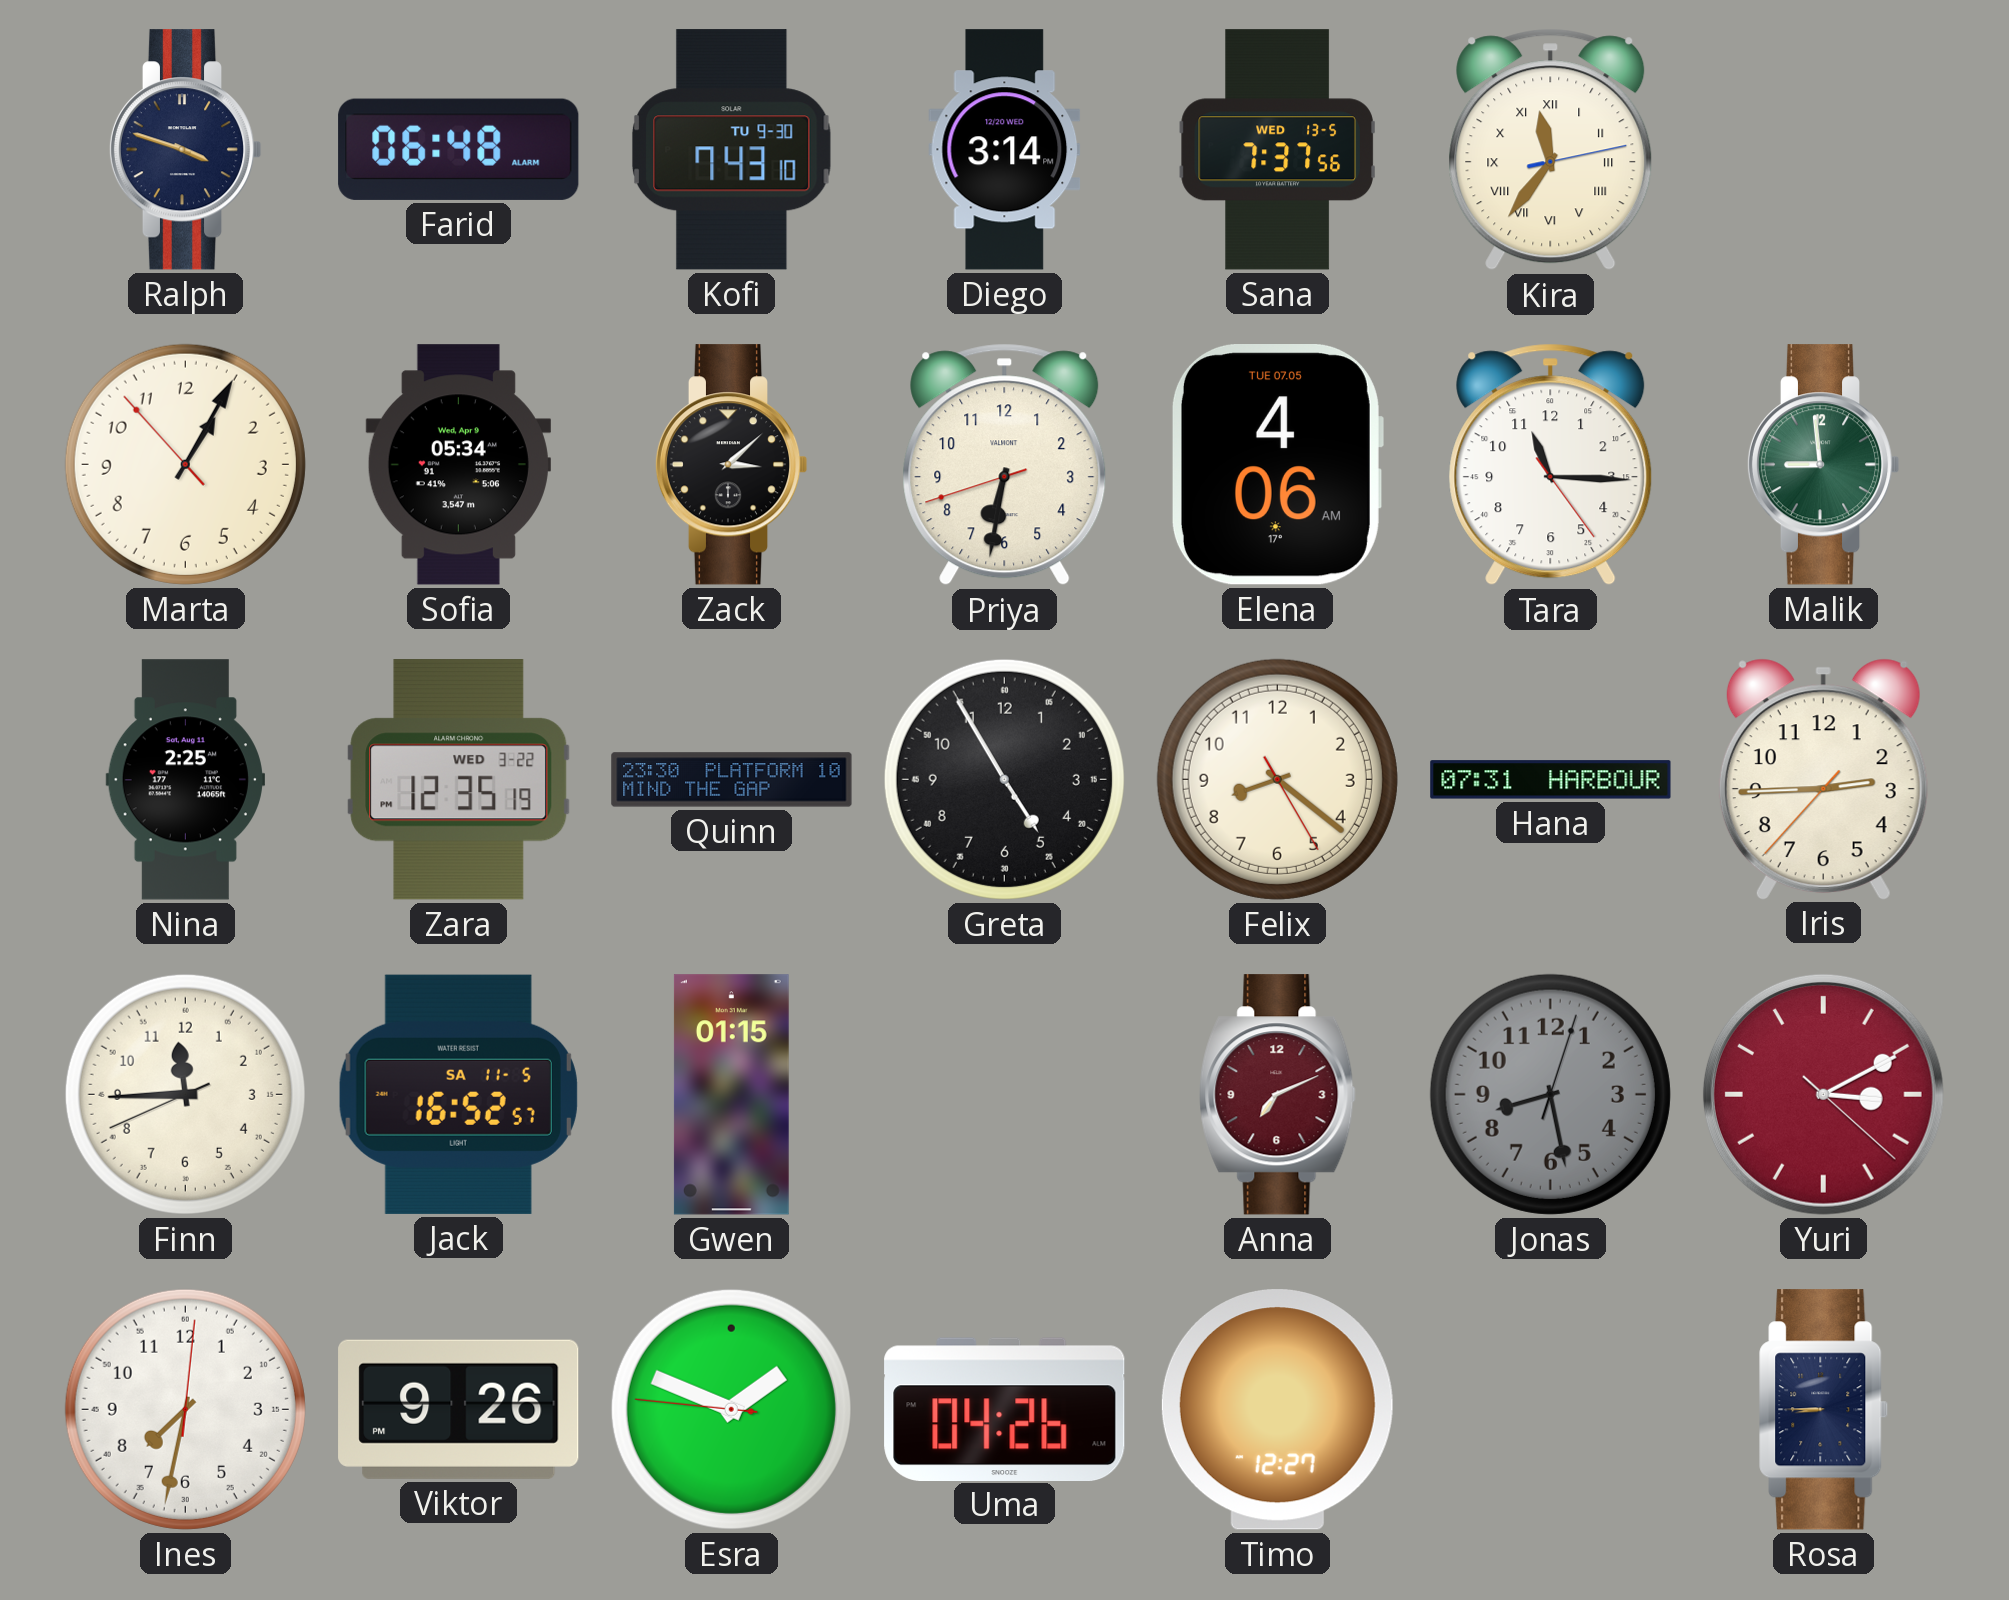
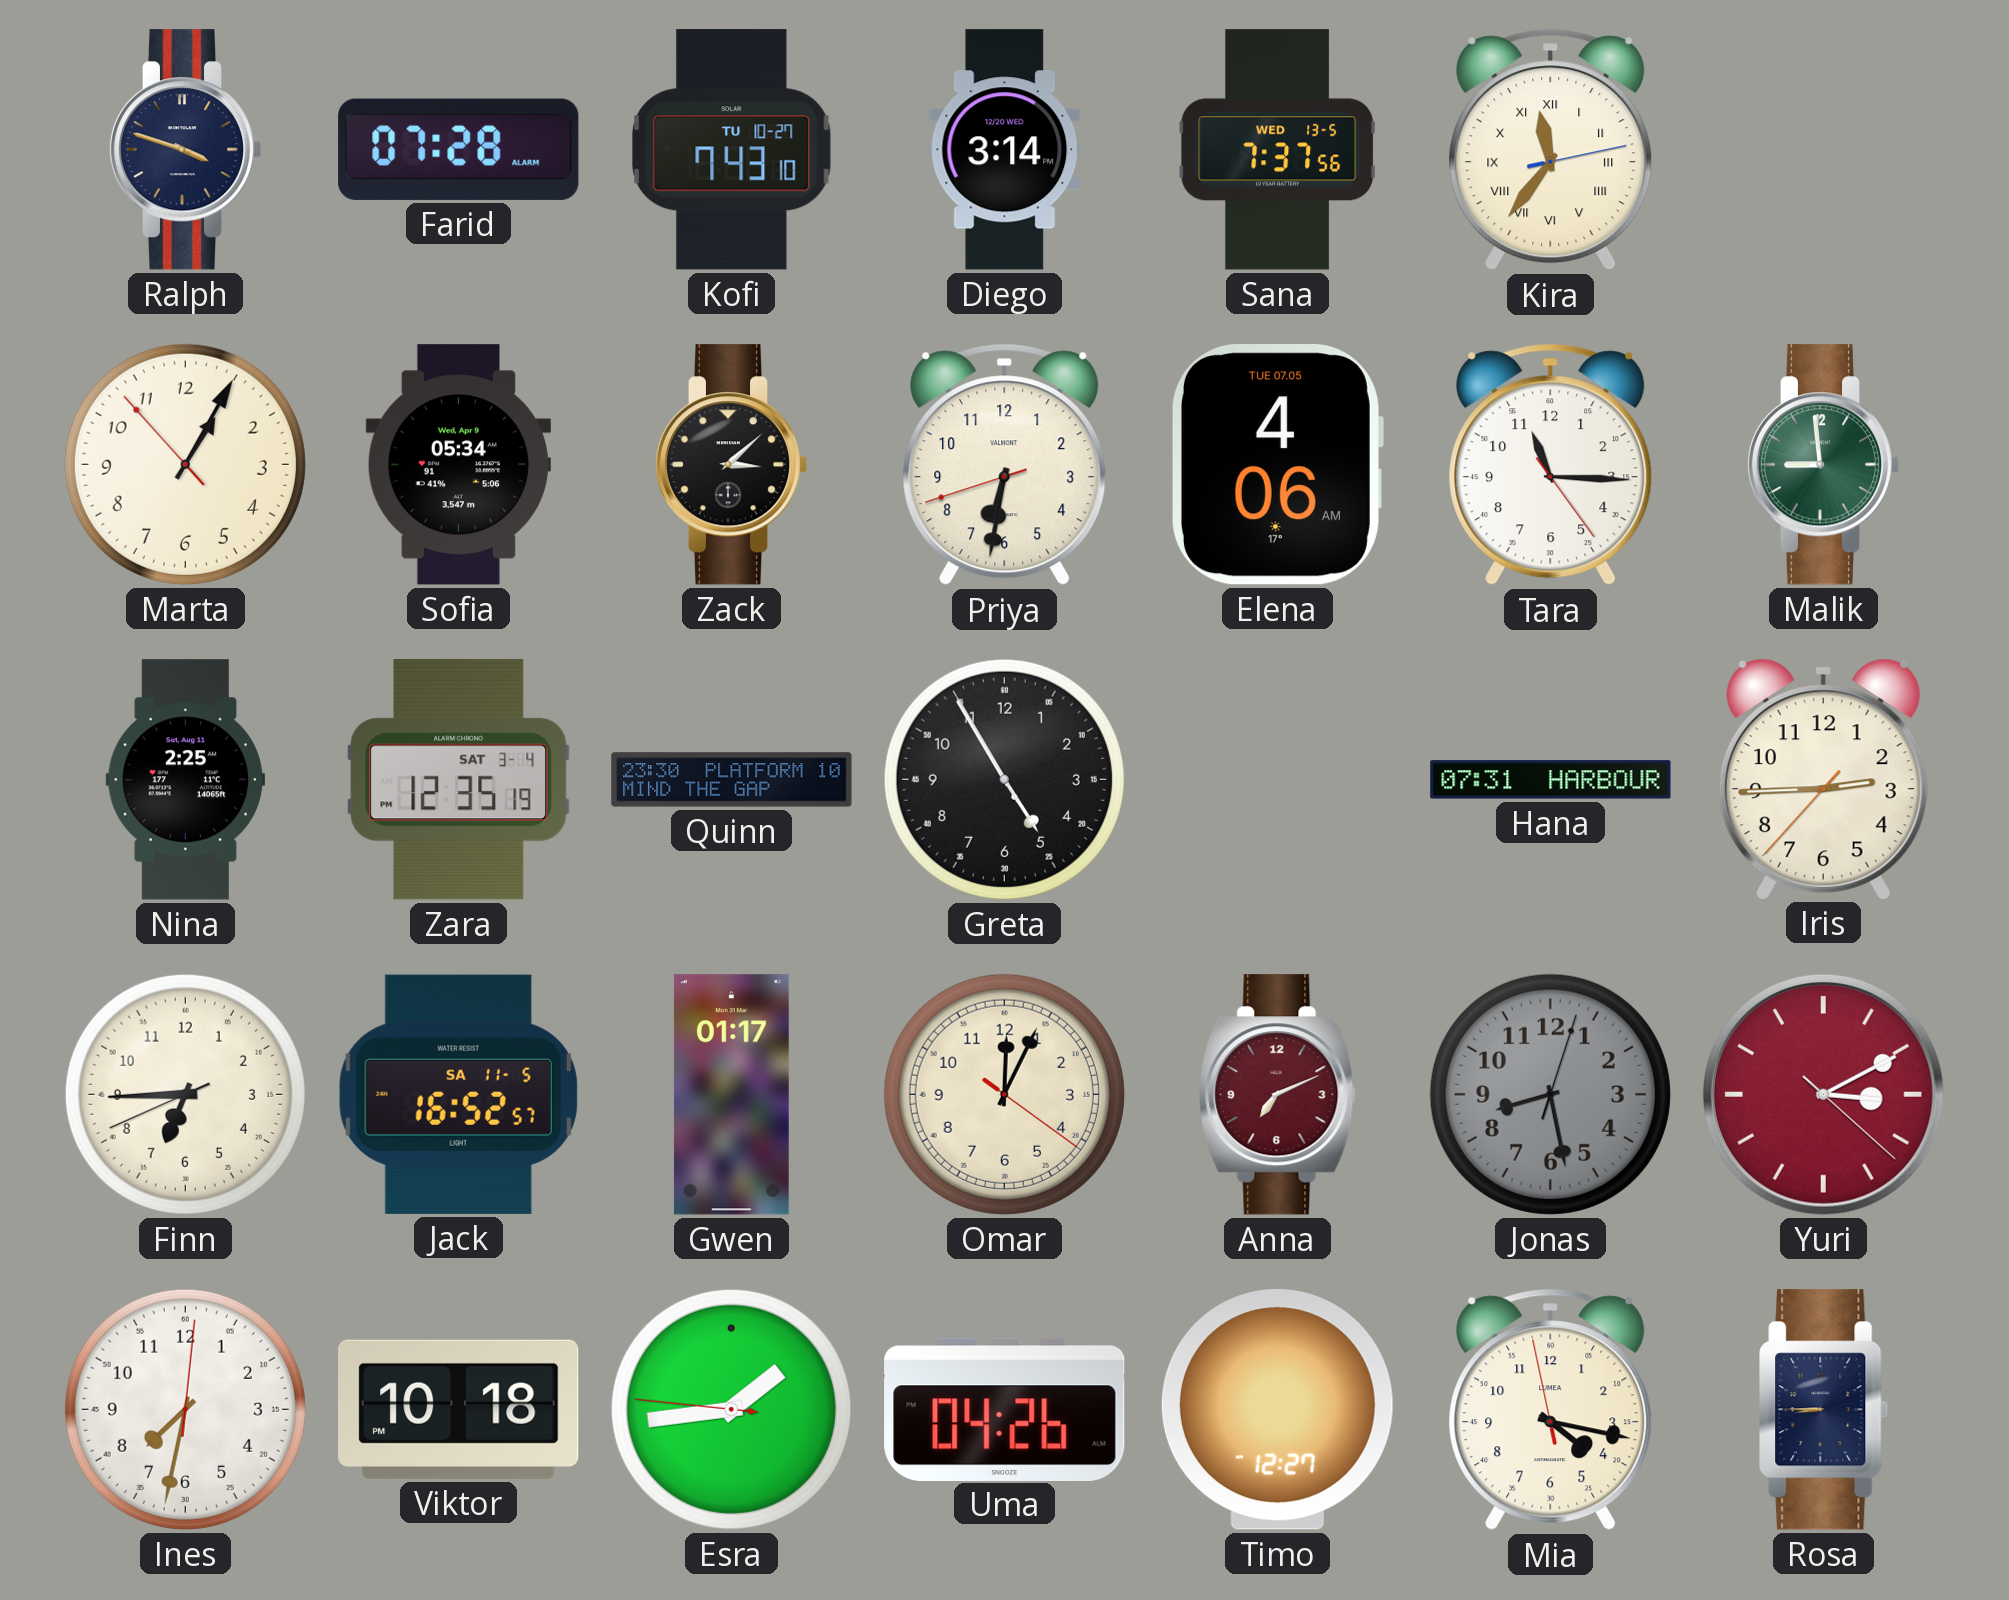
Farid: 06:48 -> 07:28
Kofi date: TU 9-30 -> TU 10-27
Zara date: WED 3-22 -> SAT 3-4
Felix: 8:21 -> none
Finn: 11:44 -> 6:44
Gwen: 01:15 -> 01:17
Omar: none -> 12:04
Viktor: 9:26 -> 10:18
Esra: 1:48 -> 1:43
Mia: none -> 4:16
